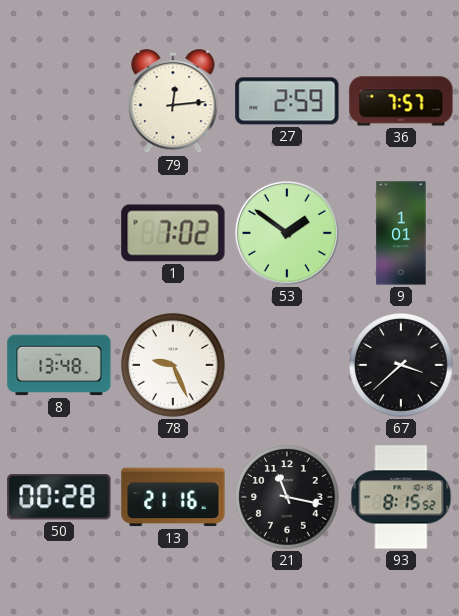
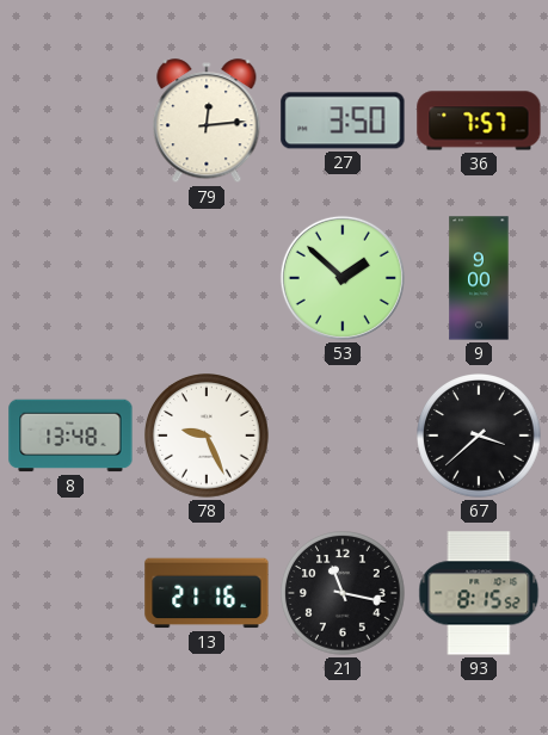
27: 2:59 -> 3:50
1: 7:02 -> none
53: 1:51 -> 1:52
9: 1:01 -> 9:00
50: 00:28 -> none
